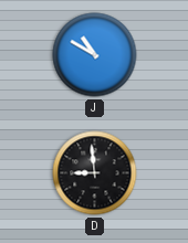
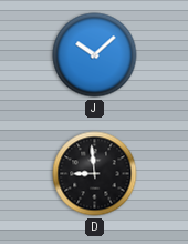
J: 10:50 -> 10:08
